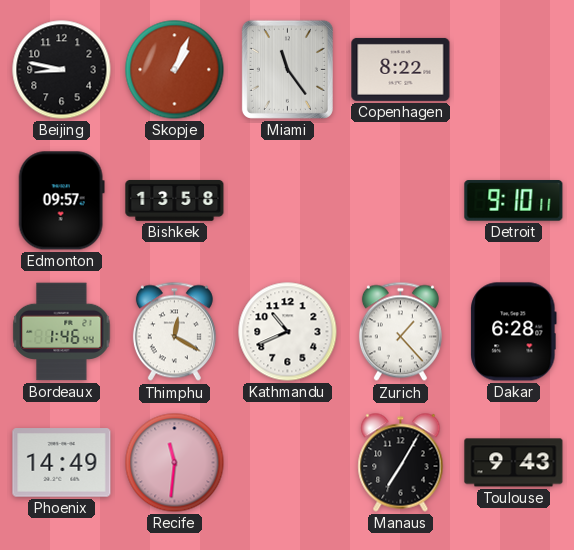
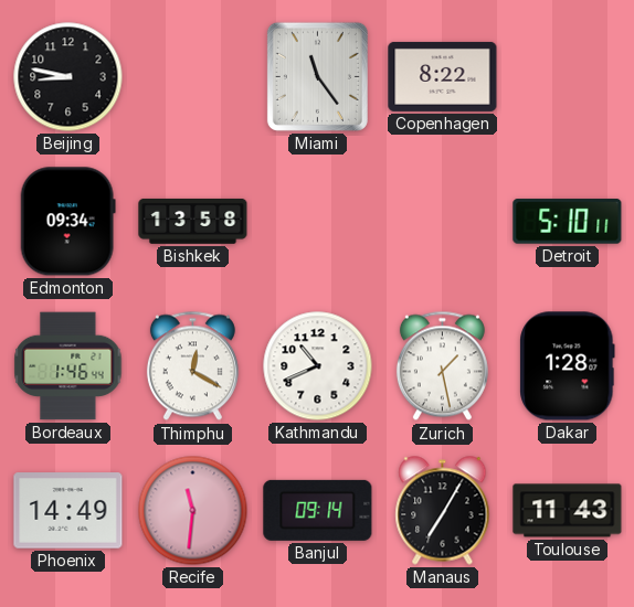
Skopje: 1:04 -> none
Edmonton: 09:57 -> 09:34
Detroit: 9:10 -> 5:10
Zurich: 1:23 -> 1:28
Dakar: 6:28 -> 1:28
Banjul: none -> 09:14
Toulouse: 9:43 -> 11:43
